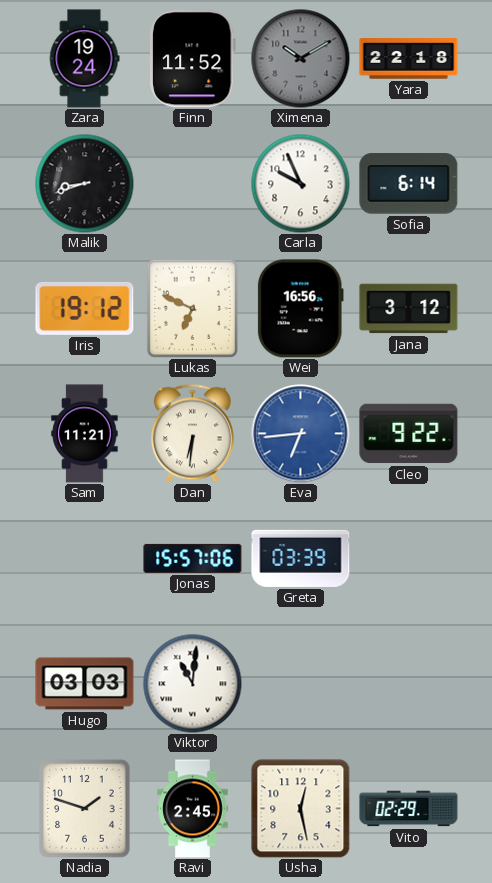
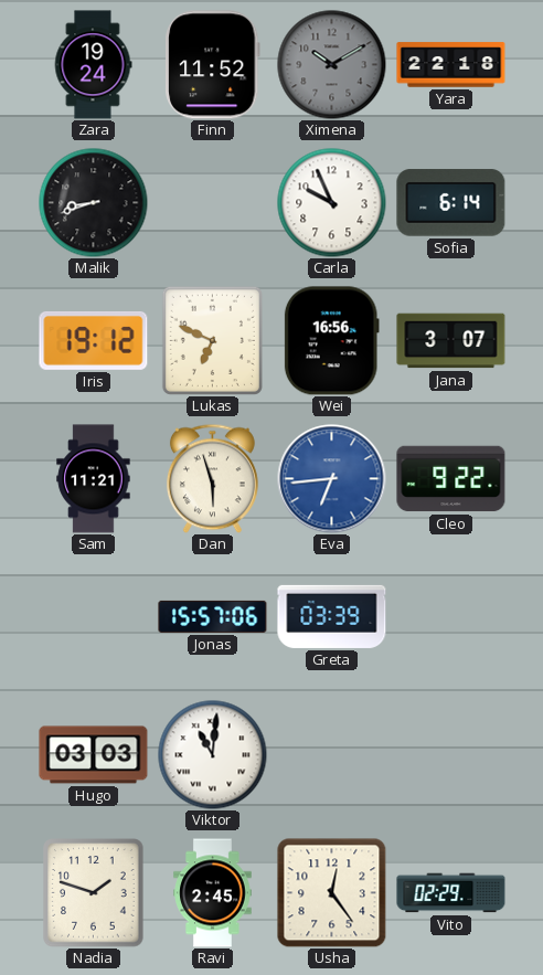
Jana: 3:12 -> 3:07
Dan: 6:31 -> 5:57
Usha: 12:28 -> 12:24
